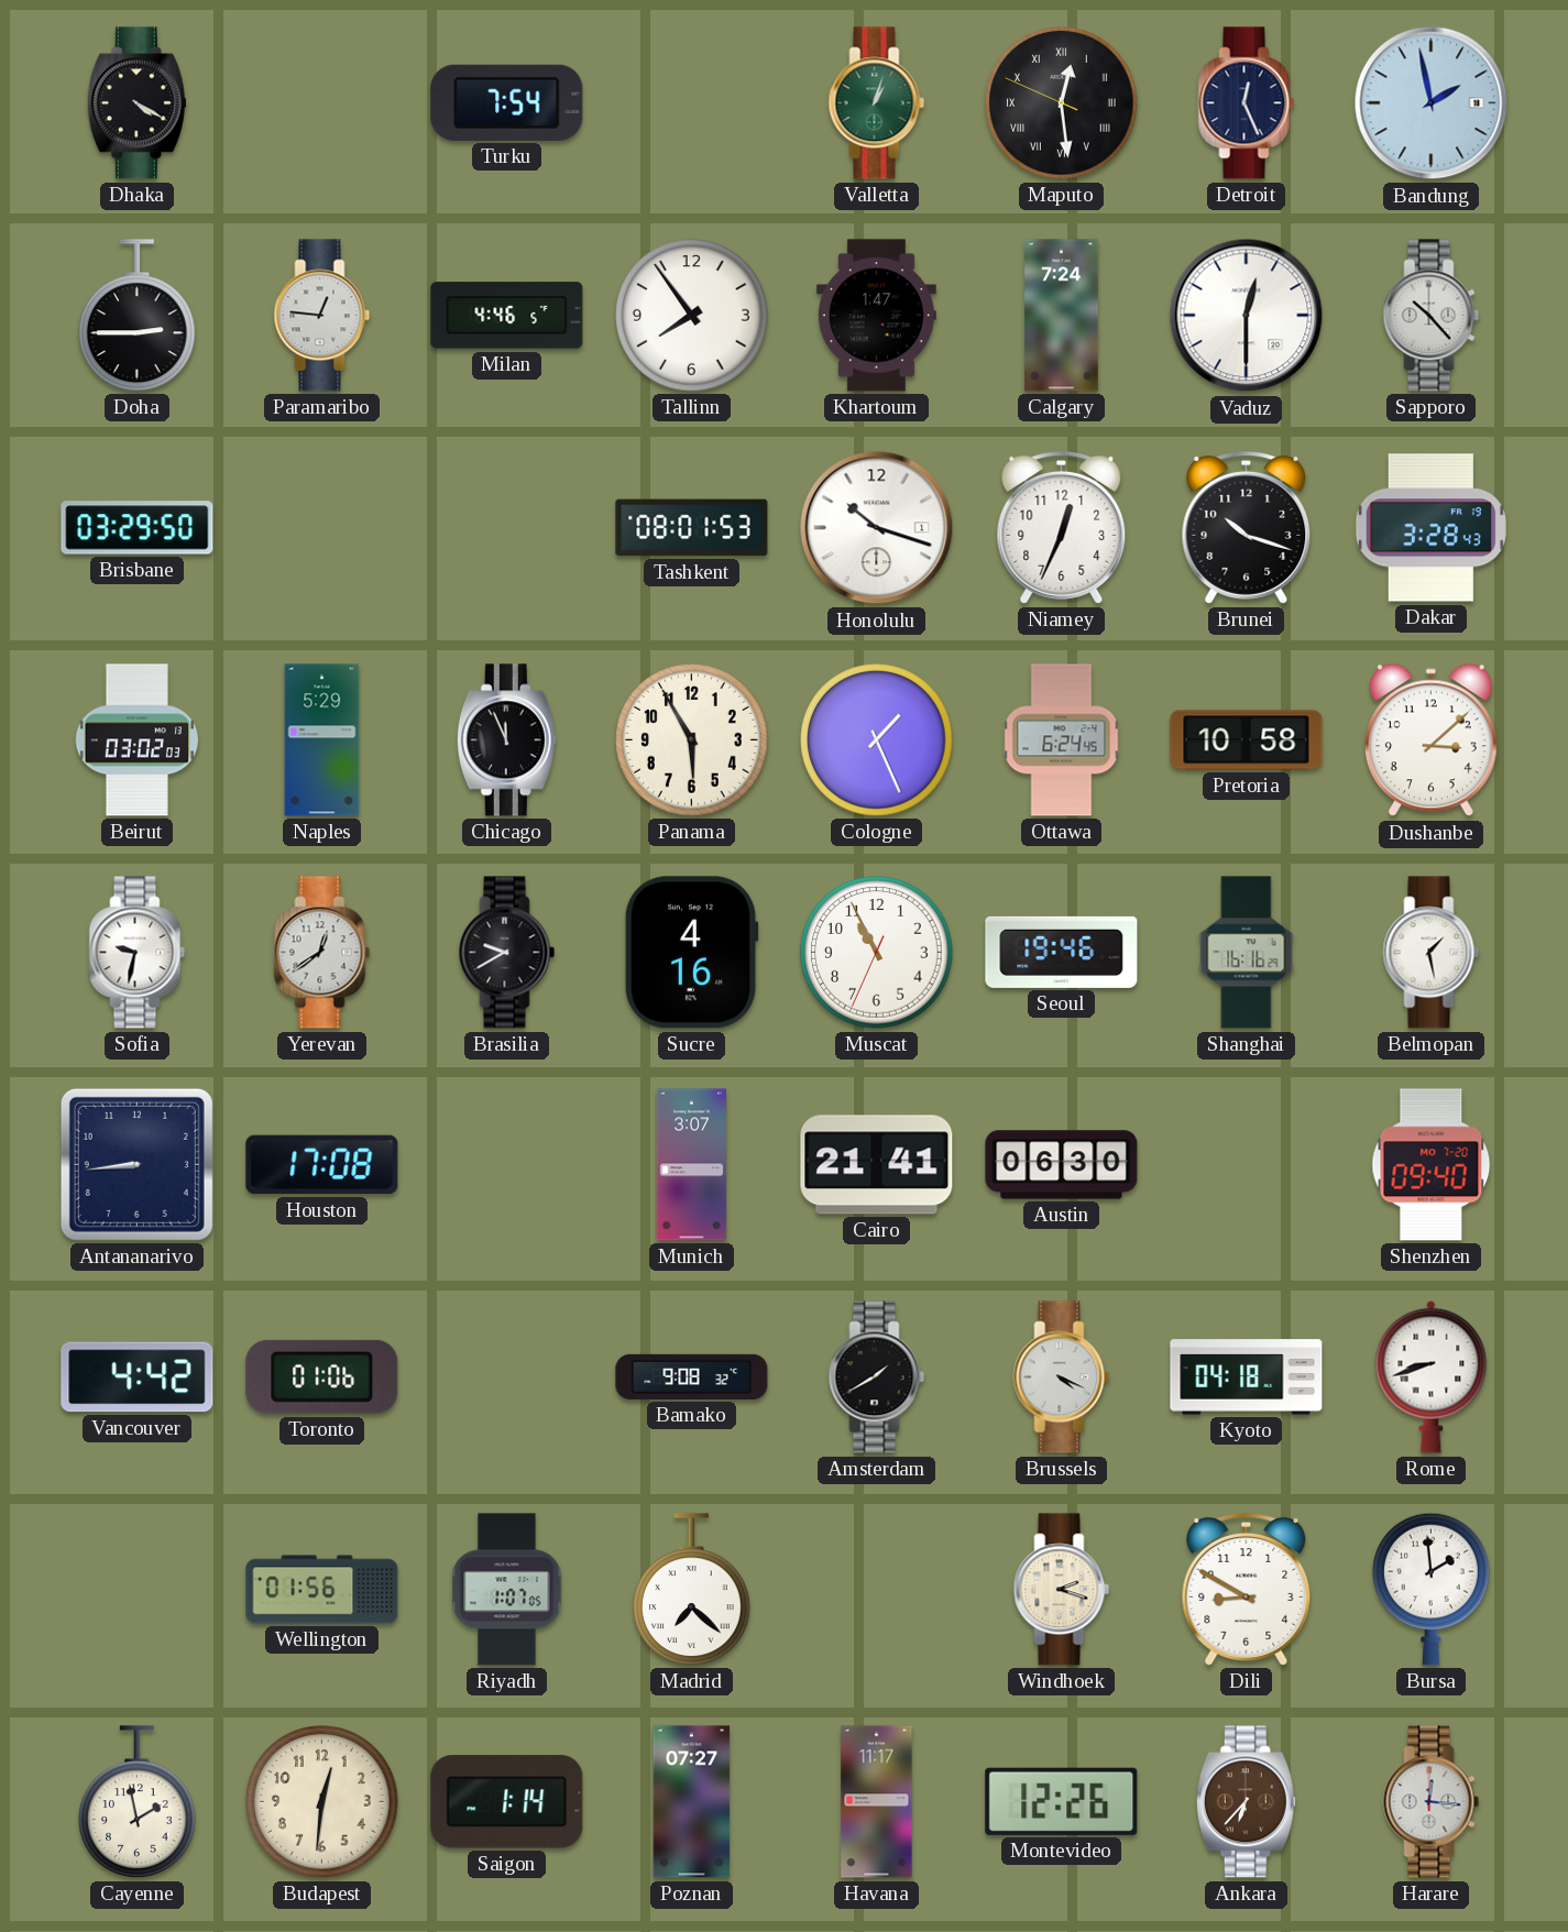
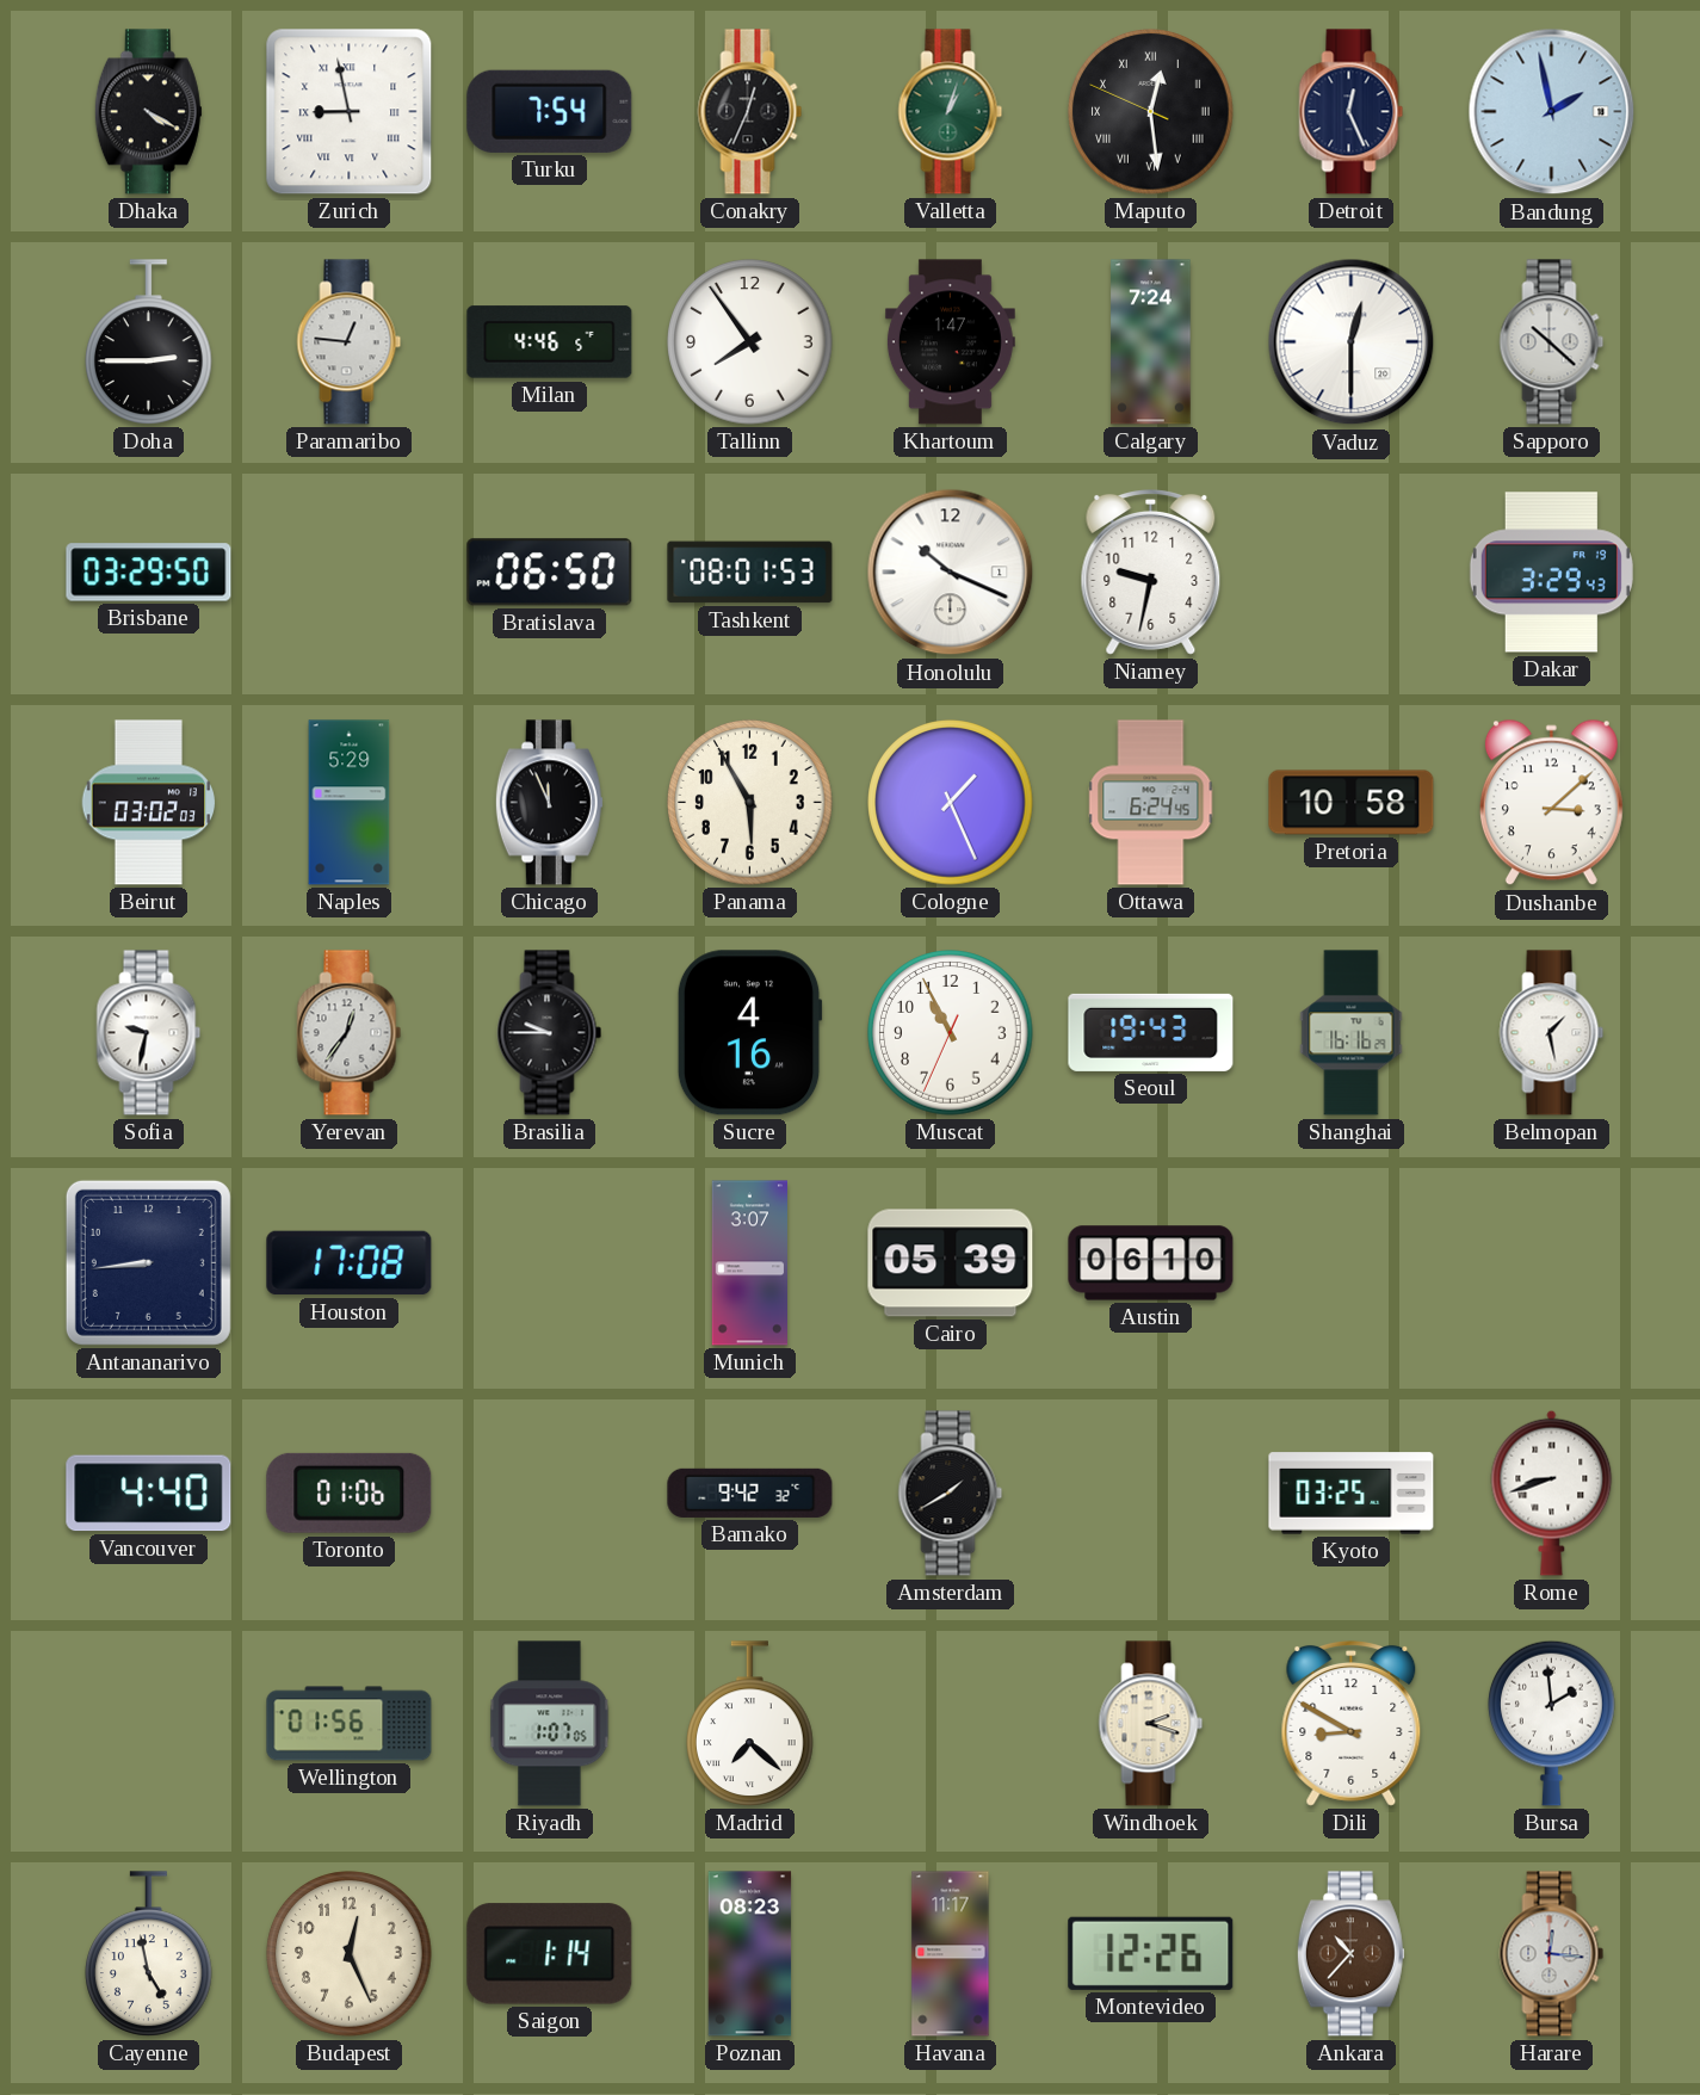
Zurich: none -> 8:58
Conakry: none -> 12:34
Sapporo: 10:23 -> 10:22
Bratislava: none -> 06:50
Honolulu: 10:18 -> 10:19
Niamey: 12:34 -> 9:32
Brunei: 10:18 -> none
Dakar: 3:28 -> 3:29
Yerevan: 12:39 -> 12:36
Brasilia: 9:40 -> 9:45
Seoul: 19:46 -> 19:43
Cairo: 21:41 -> 05:39
Austin: 06:30 -> 06:10
Shenzhen: 09:40 -> none
Vancouver: 4:42 -> 4:40
Bamako: 9:08 -> 9:42
Brussels: 4:19 -> none
Kyoto: 04:18 -> 03:25
Cayenne: 1:58 -> 4:58
Budapest: 12:31 -> 12:26
Poznan: 07:27 -> 08:23
Ankara: 6:37 -> 10:37
